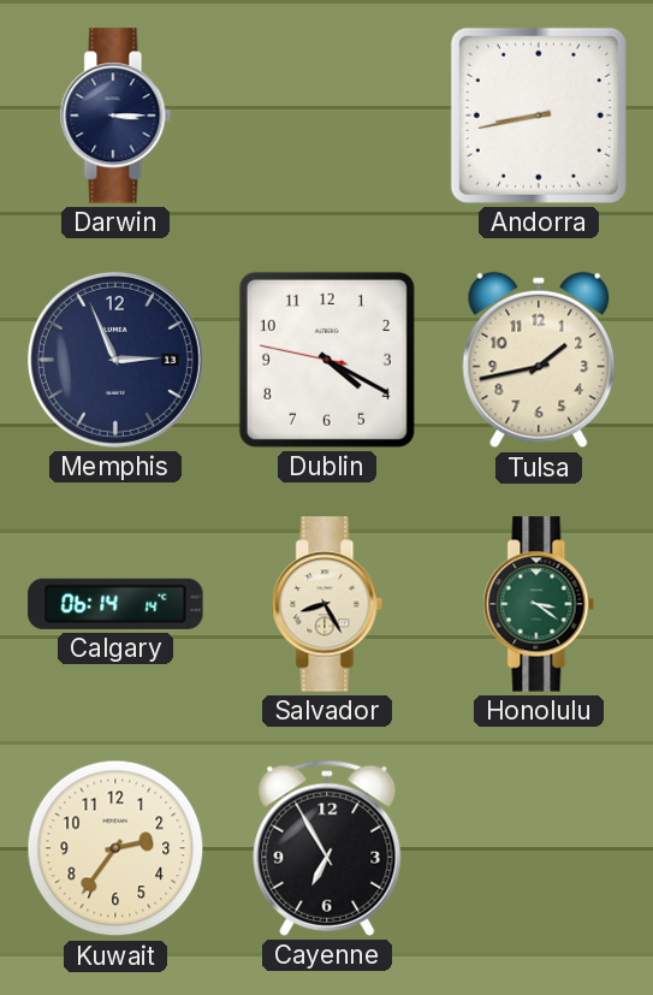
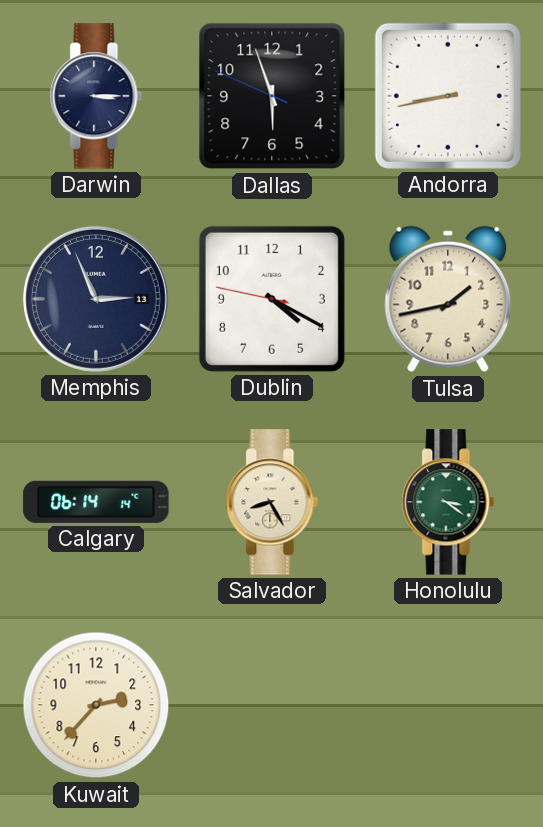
Dallas: none -> 5:56
Kuwait: 2:36 -> 2:37
Cayenne: 6:55 -> none
